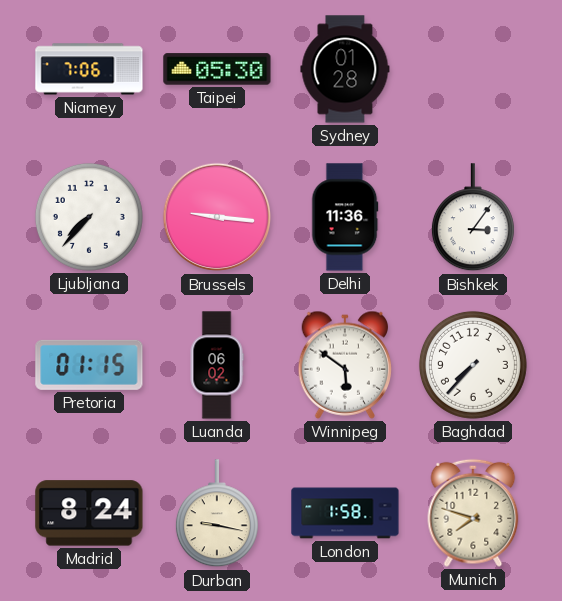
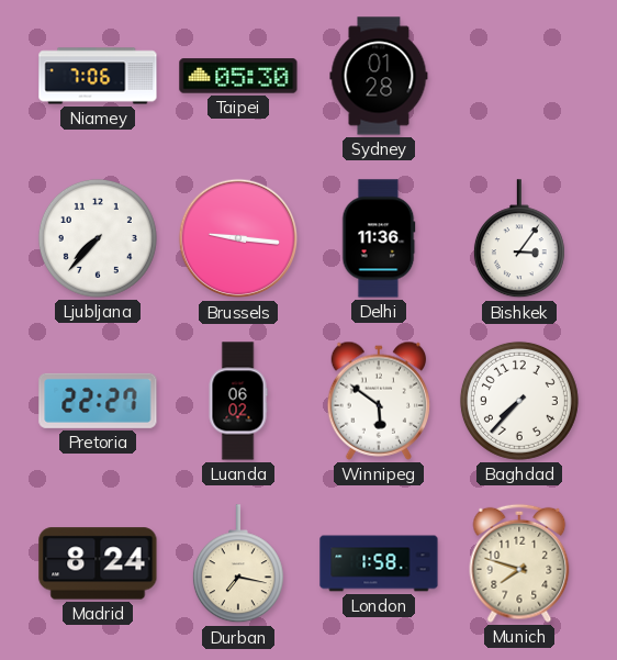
Pretoria: 01:15 -> 22:27
Durban: 9:17 -> 7:17
